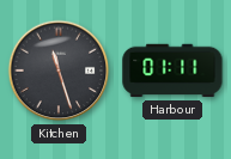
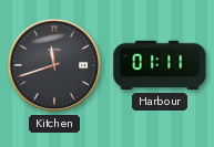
Kitchen: 11:27 -> 11:42
